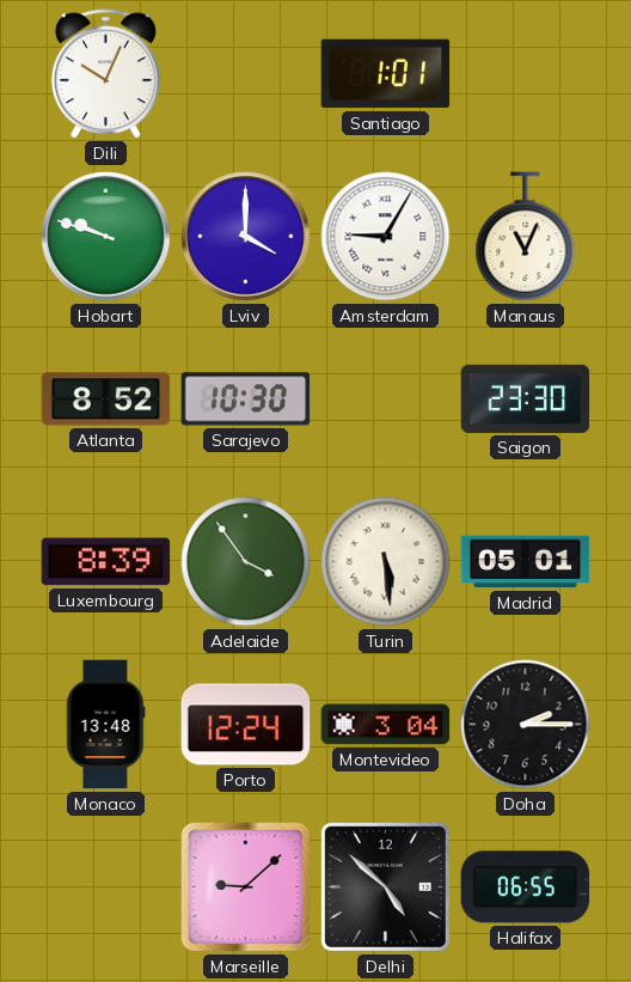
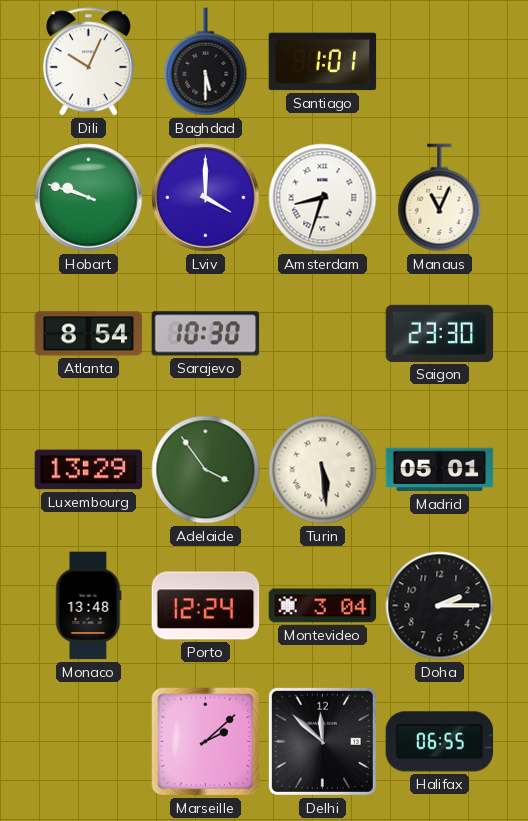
Baghdad: none -> 5:30
Amsterdam: 9:05 -> 8:33
Atlanta: 8:52 -> 8:54
Luxembourg: 8:39 -> 13:29
Marseille: 9:08 -> 2:08
Delhi: 4:52 -> 11:52
